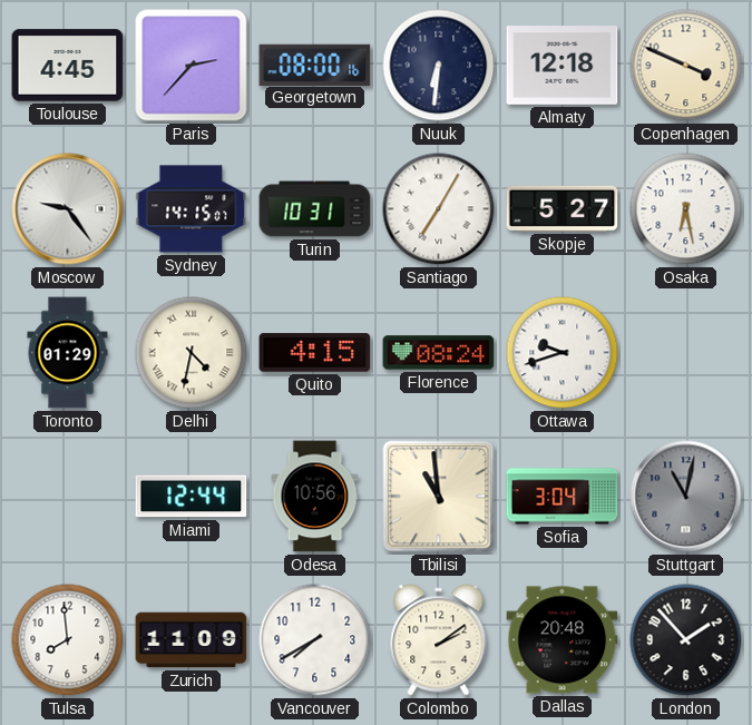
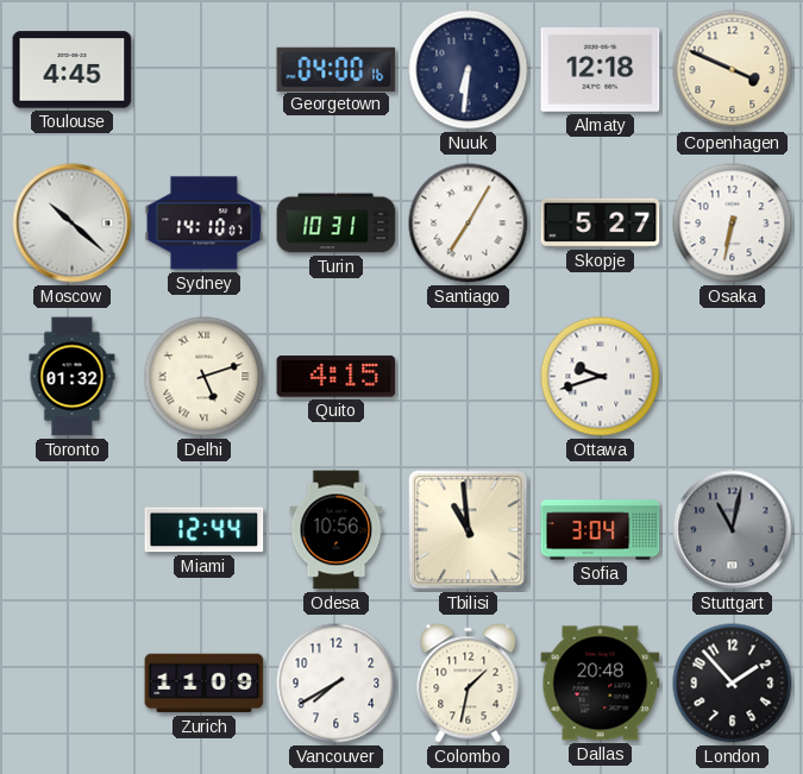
Paris: 2:37 -> none
Georgetown: 08:00 -> 04:00
Moscow: 9:24 -> 10:22
Sydney: 14:15 -> 14:10
Osaka: 6:28 -> 6:32
Toronto: 01:29 -> 01:32
Delhi: 4:32 -> 5:12
Florence: 08:24 -> none
Tulsa: 7:59 -> none
Colombo: 2:09 -> 1:32
